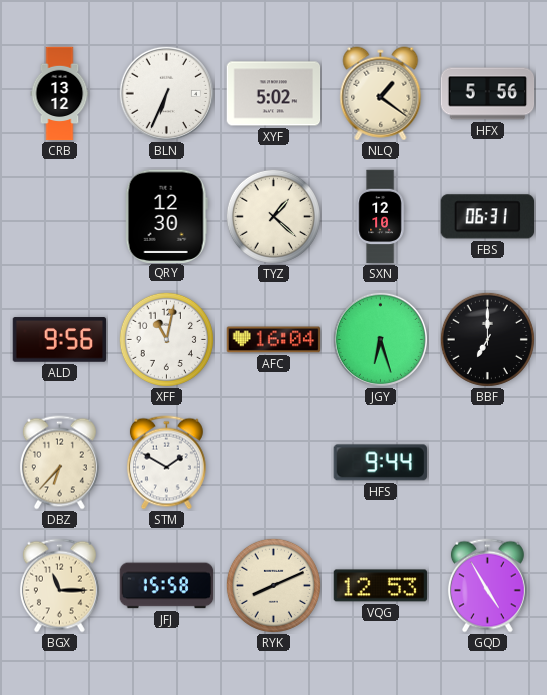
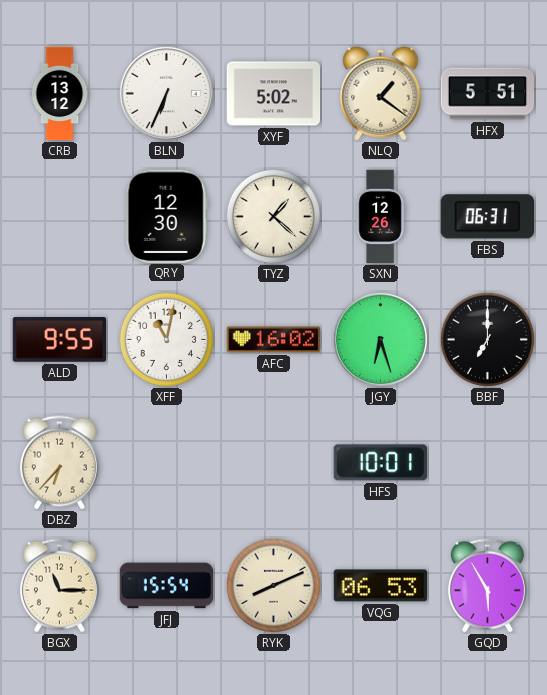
HFX: 5:56 -> 5:51
SXN: 12:10 -> 12:26
ALD: 9:56 -> 9:55
AFC: 16:04 -> 16:02
STM: 1:50 -> none
HFS: 9:44 -> 10:01
JFJ: 15:58 -> 15:54
VQG: 12:53 -> 06:53
GQD: 4:55 -> 5:55
